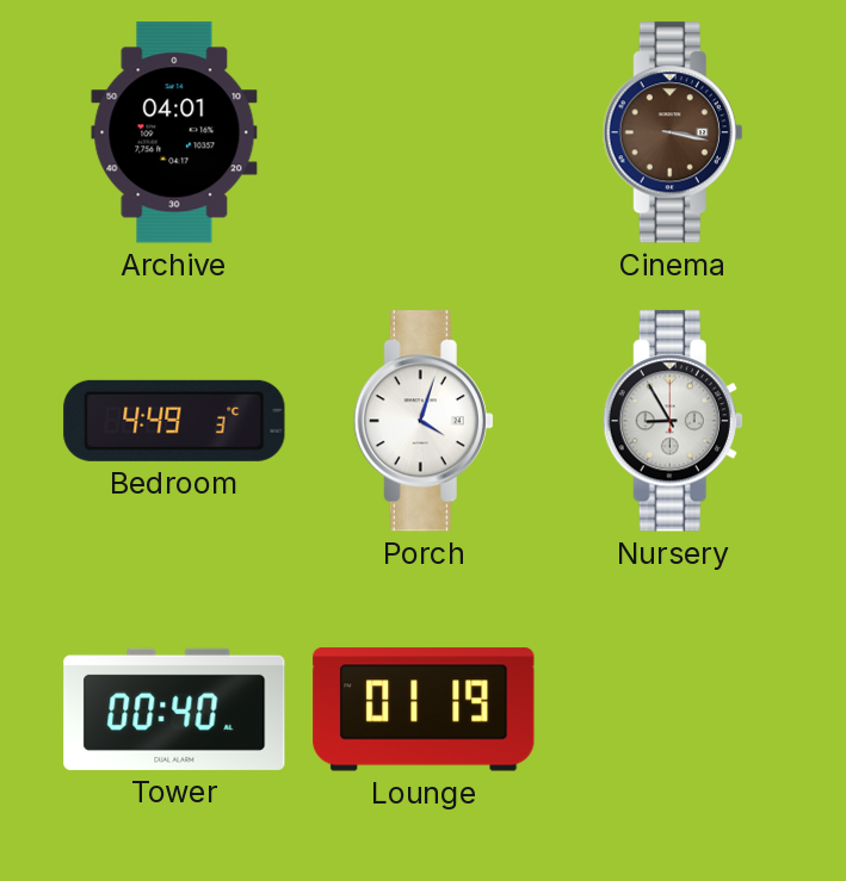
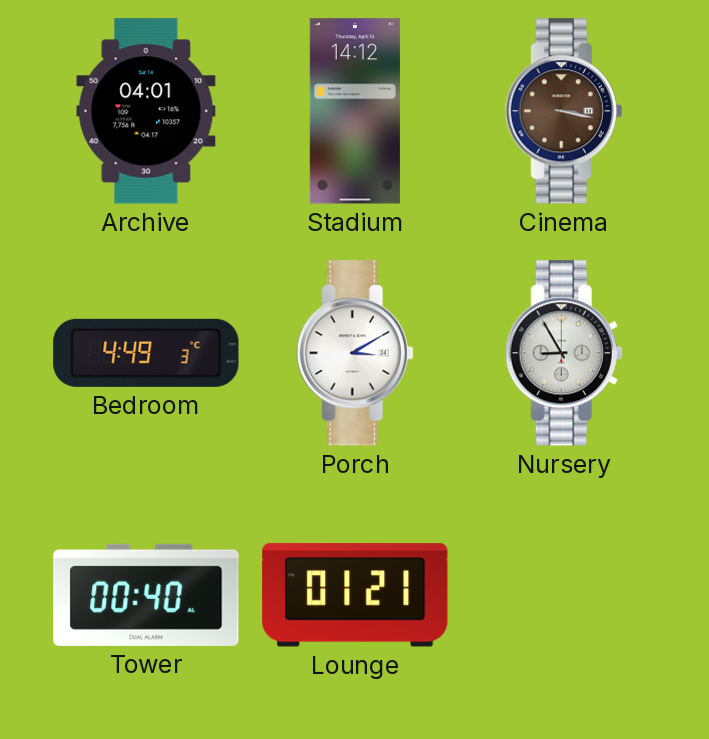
Stadium: none -> 14:12
Porch: 4:03 -> 3:10
Lounge: 01:19 -> 01:21
